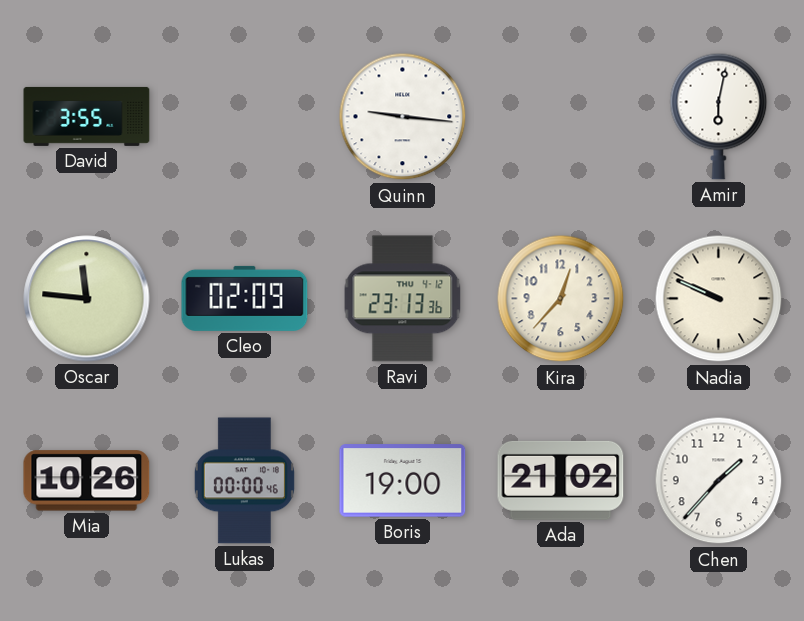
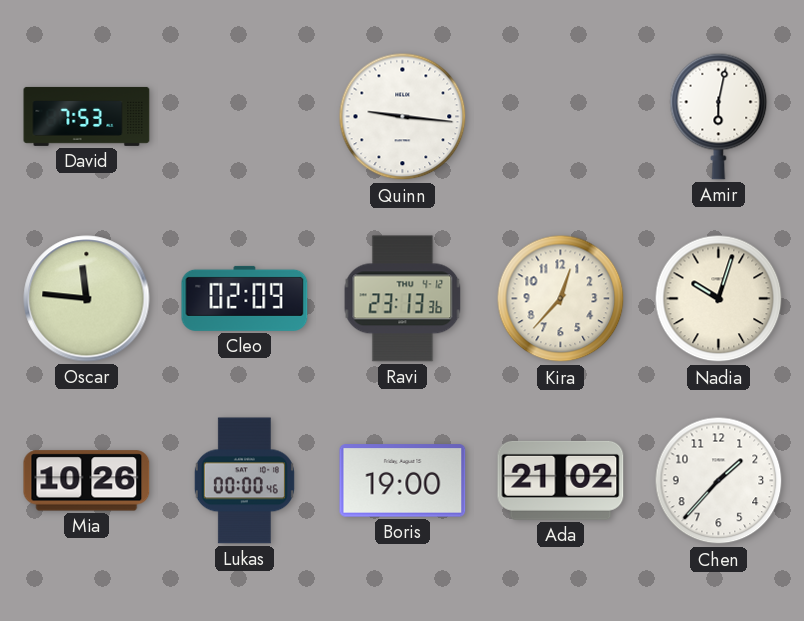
David: 3:55 -> 7:53
Nadia: 9:49 -> 10:03
